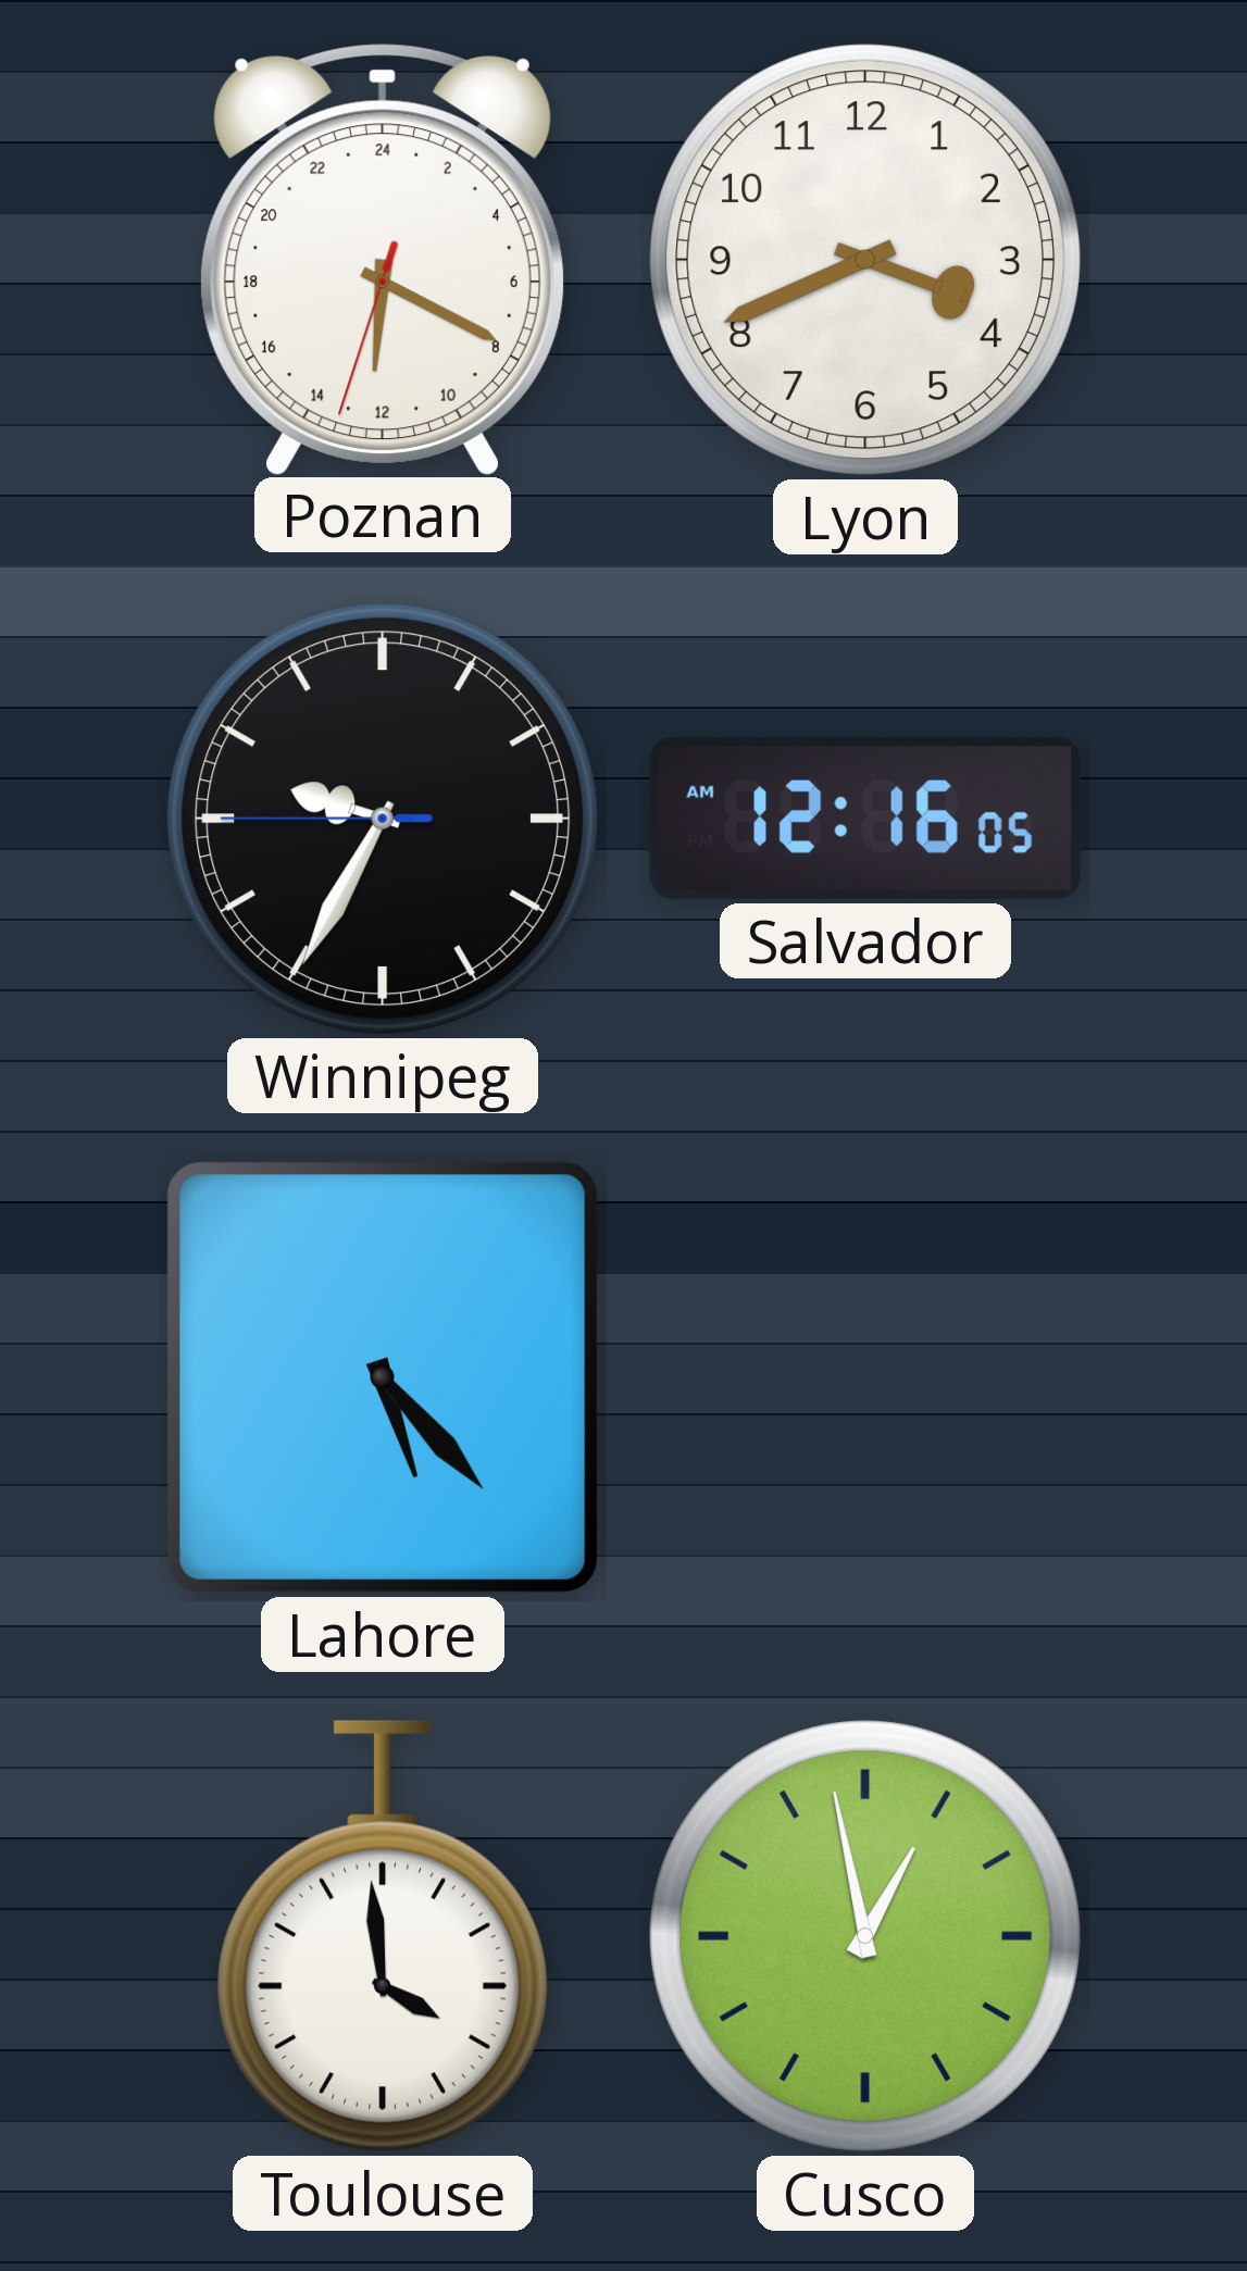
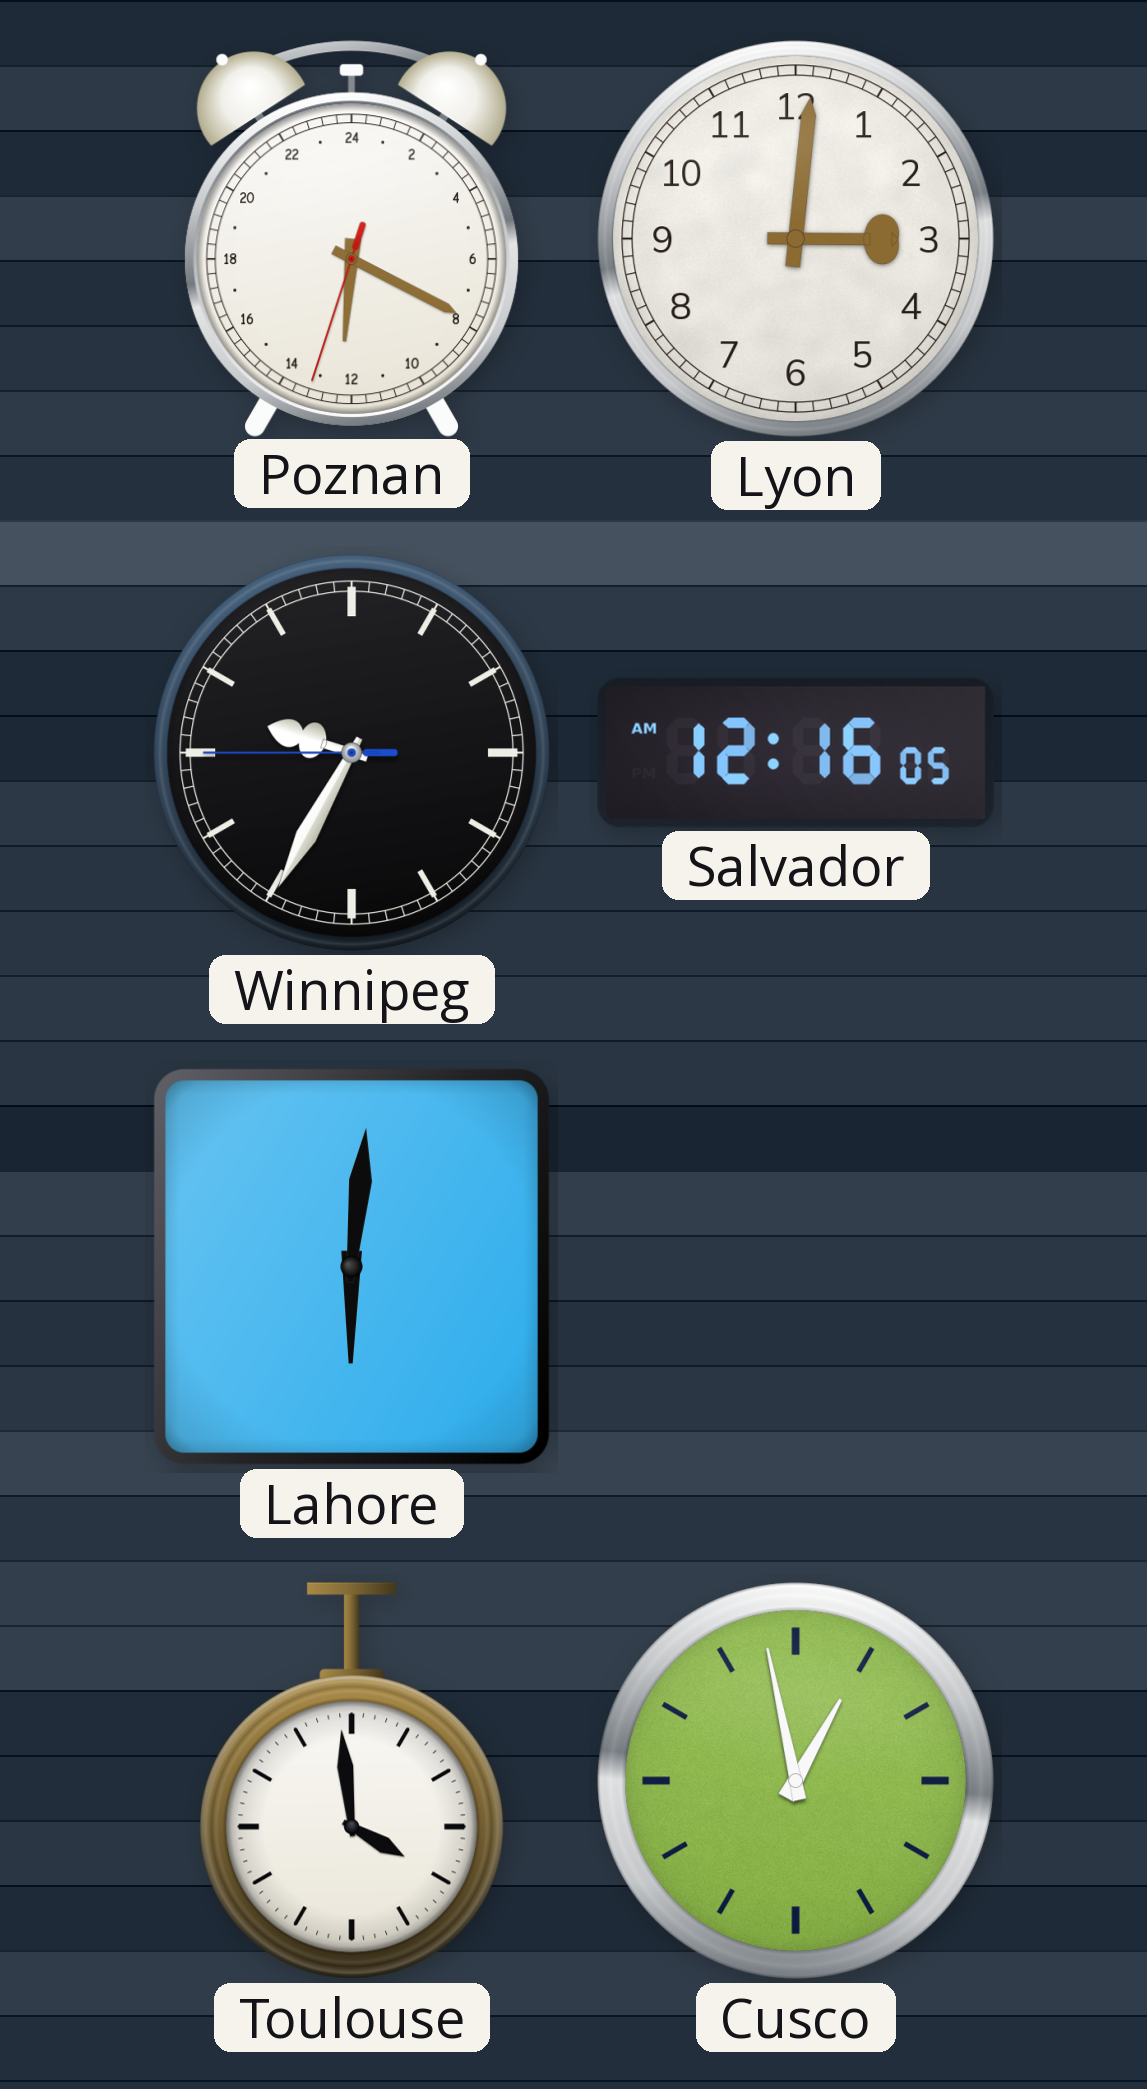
Lyon: 3:41 -> 3:01
Lahore: 5:23 -> 6:01
